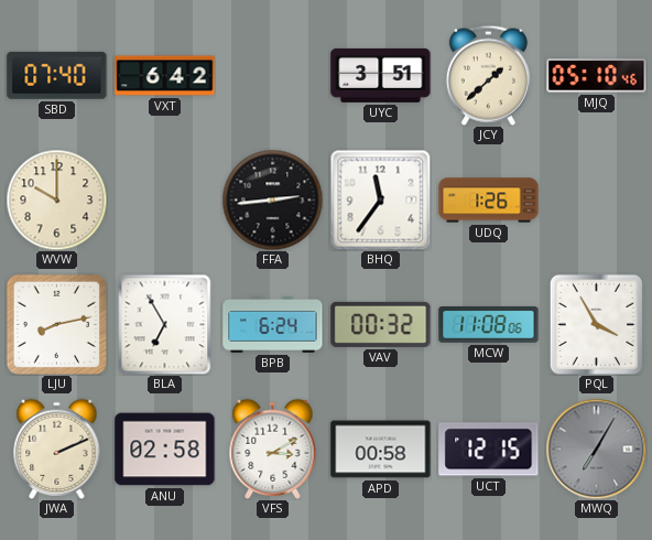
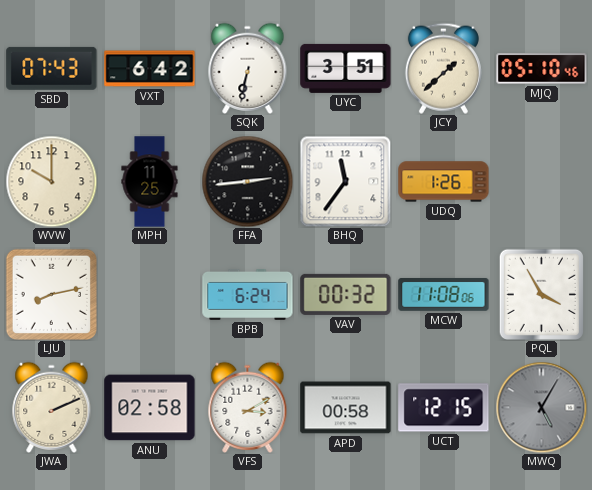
SBD: 07:40 -> 07:43
SQK: none -> 6:32
MPH: none -> 11:25
BLA: 6:55 -> none
MWQ: 7:05 -> 5:05
